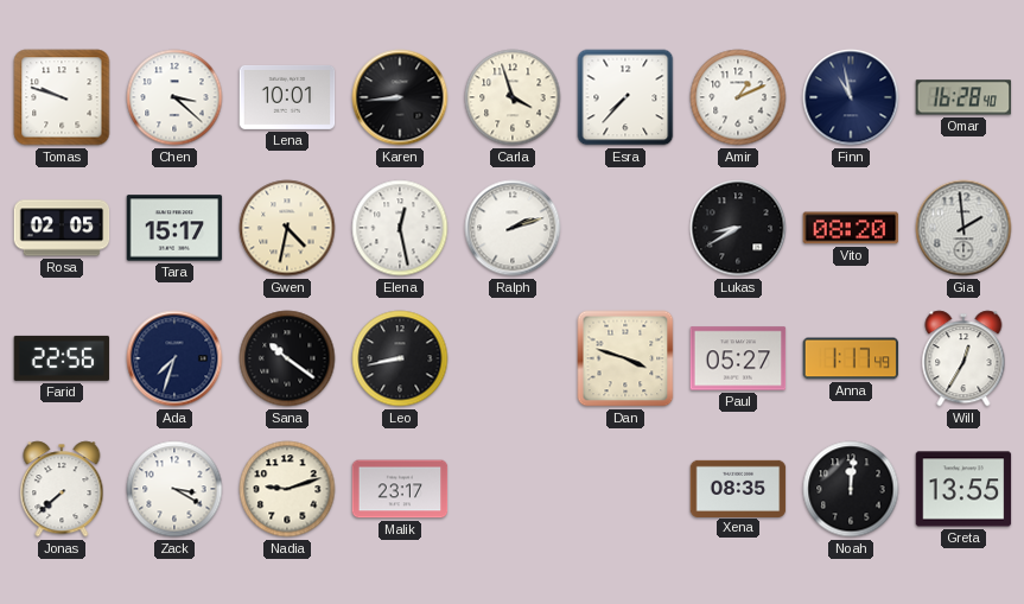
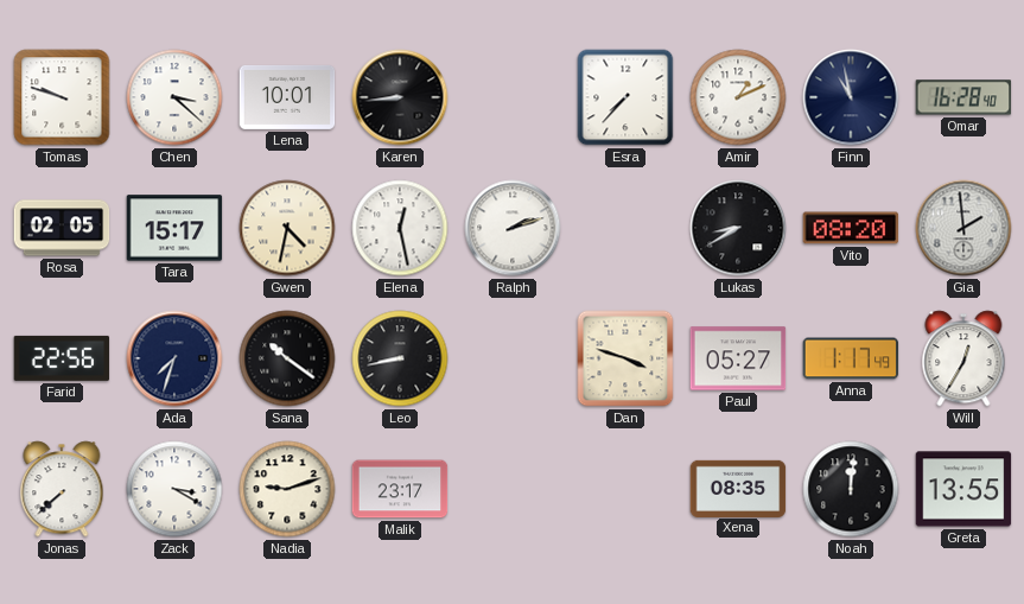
Carla: 3:57 -> none
